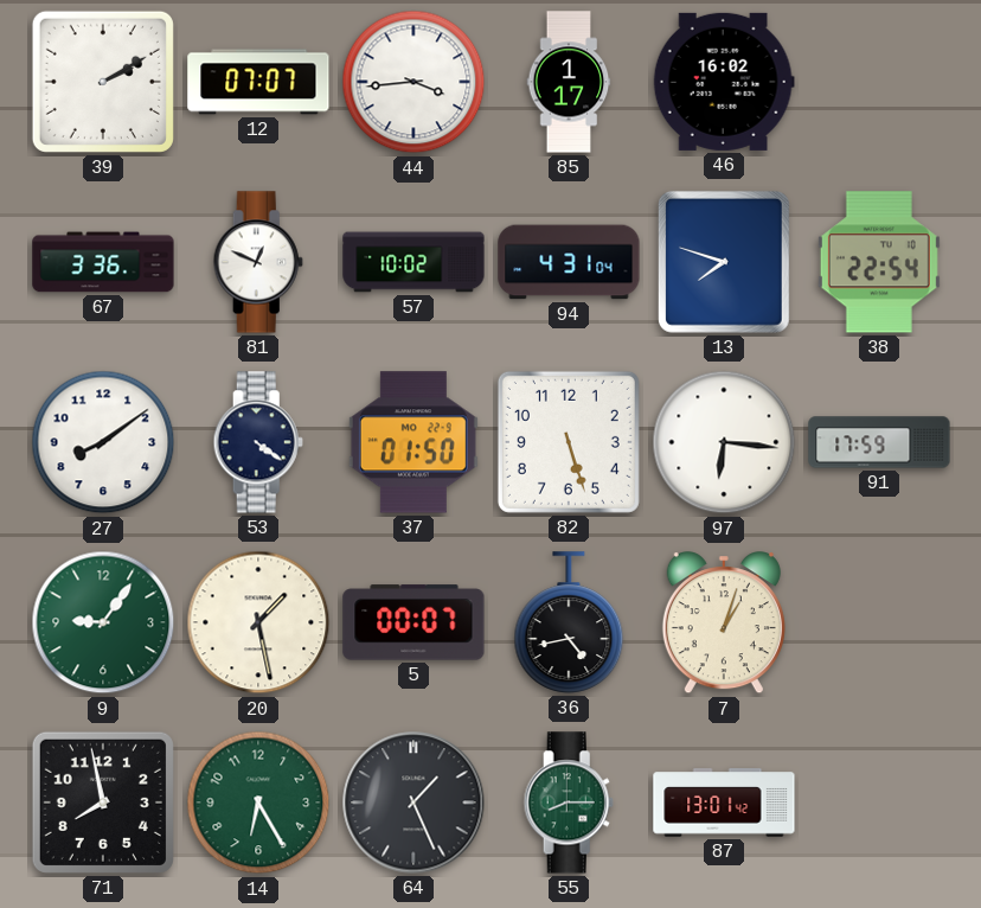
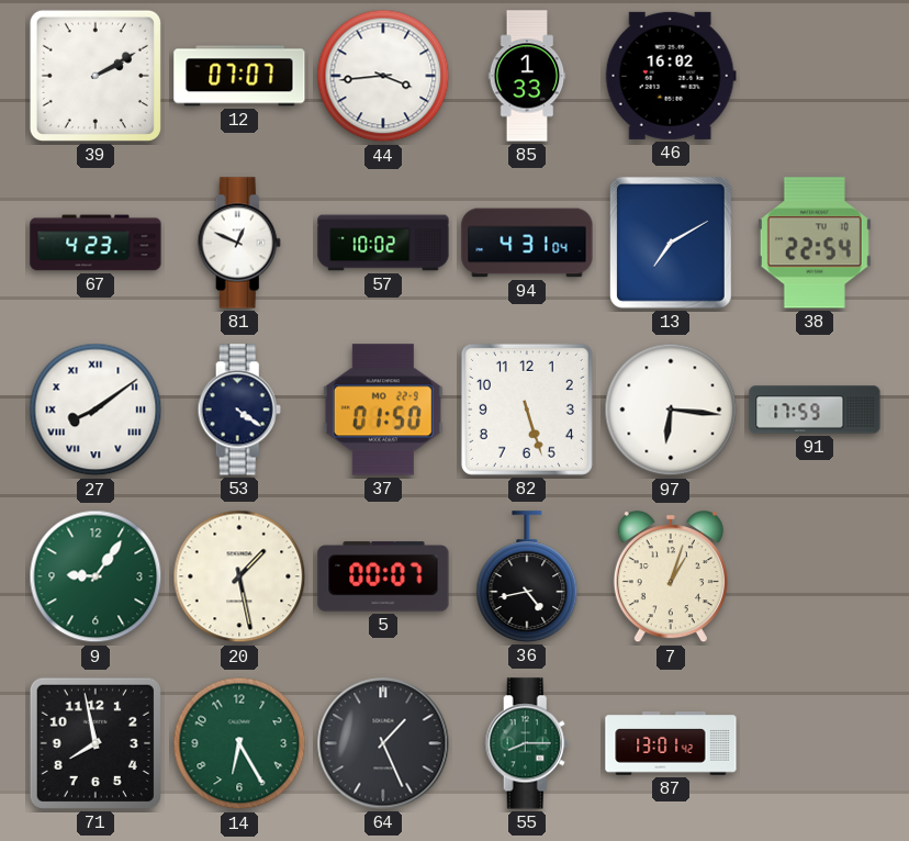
85: 1:17 -> 1:33
67: 3:36 -> 4:23
13: 7:48 -> 7:10
27 numerals: Arabic -> Roman
